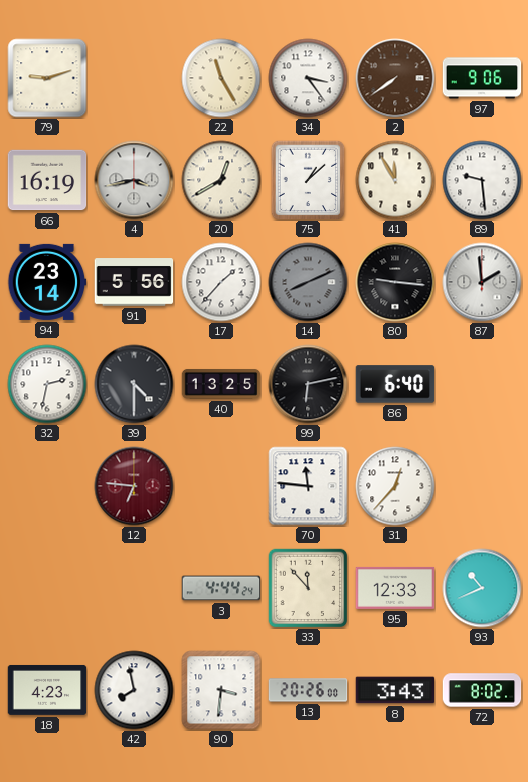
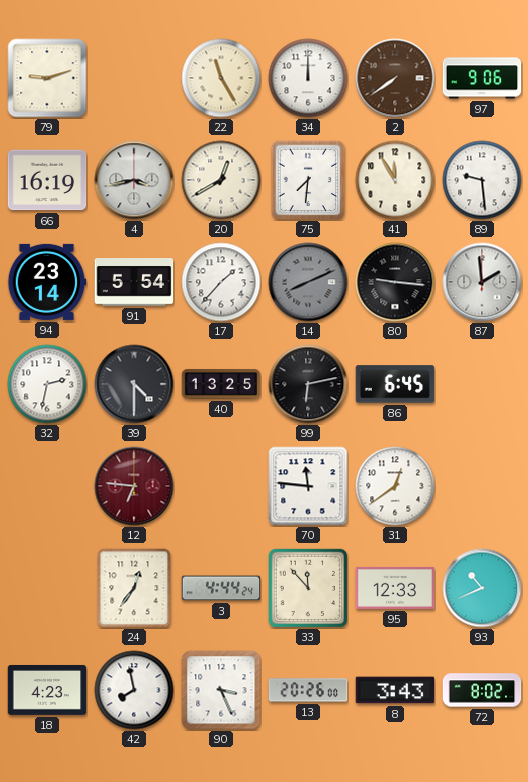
34: 3:24 -> 12:00
75: 1:08 -> 7:31
91: 5:56 -> 5:54
86: 6:40 -> 6:45
31: 12:37 -> 12:39
24: none -> 12:36
90: 3:31 -> 3:26
